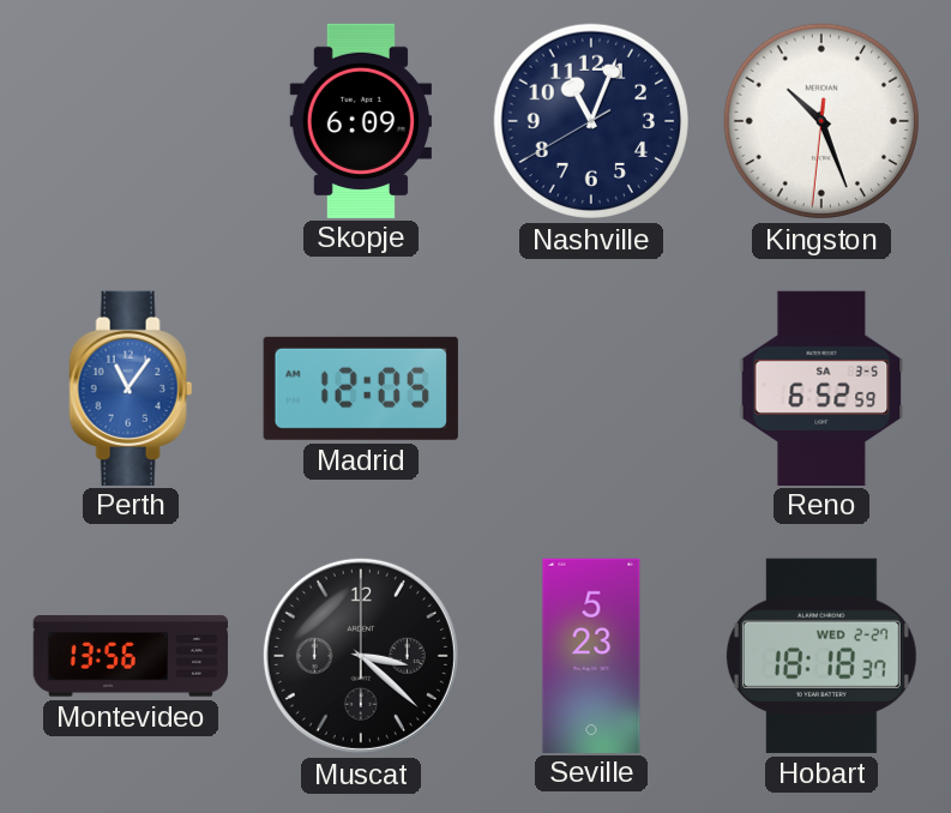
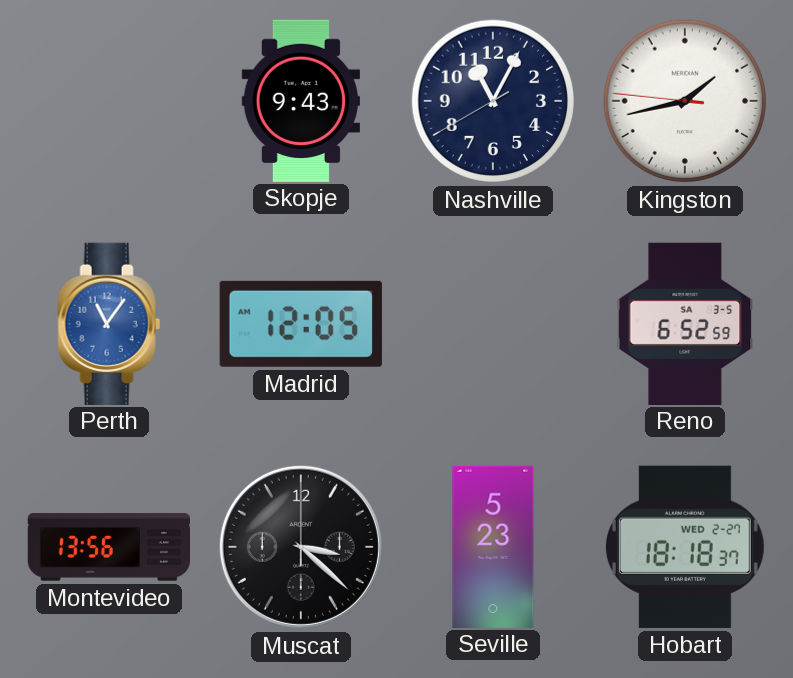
Skopje: 6:09 -> 9:43
Nashville: 11:03 -> 11:04
Kingston: 10:26 -> 1:42
